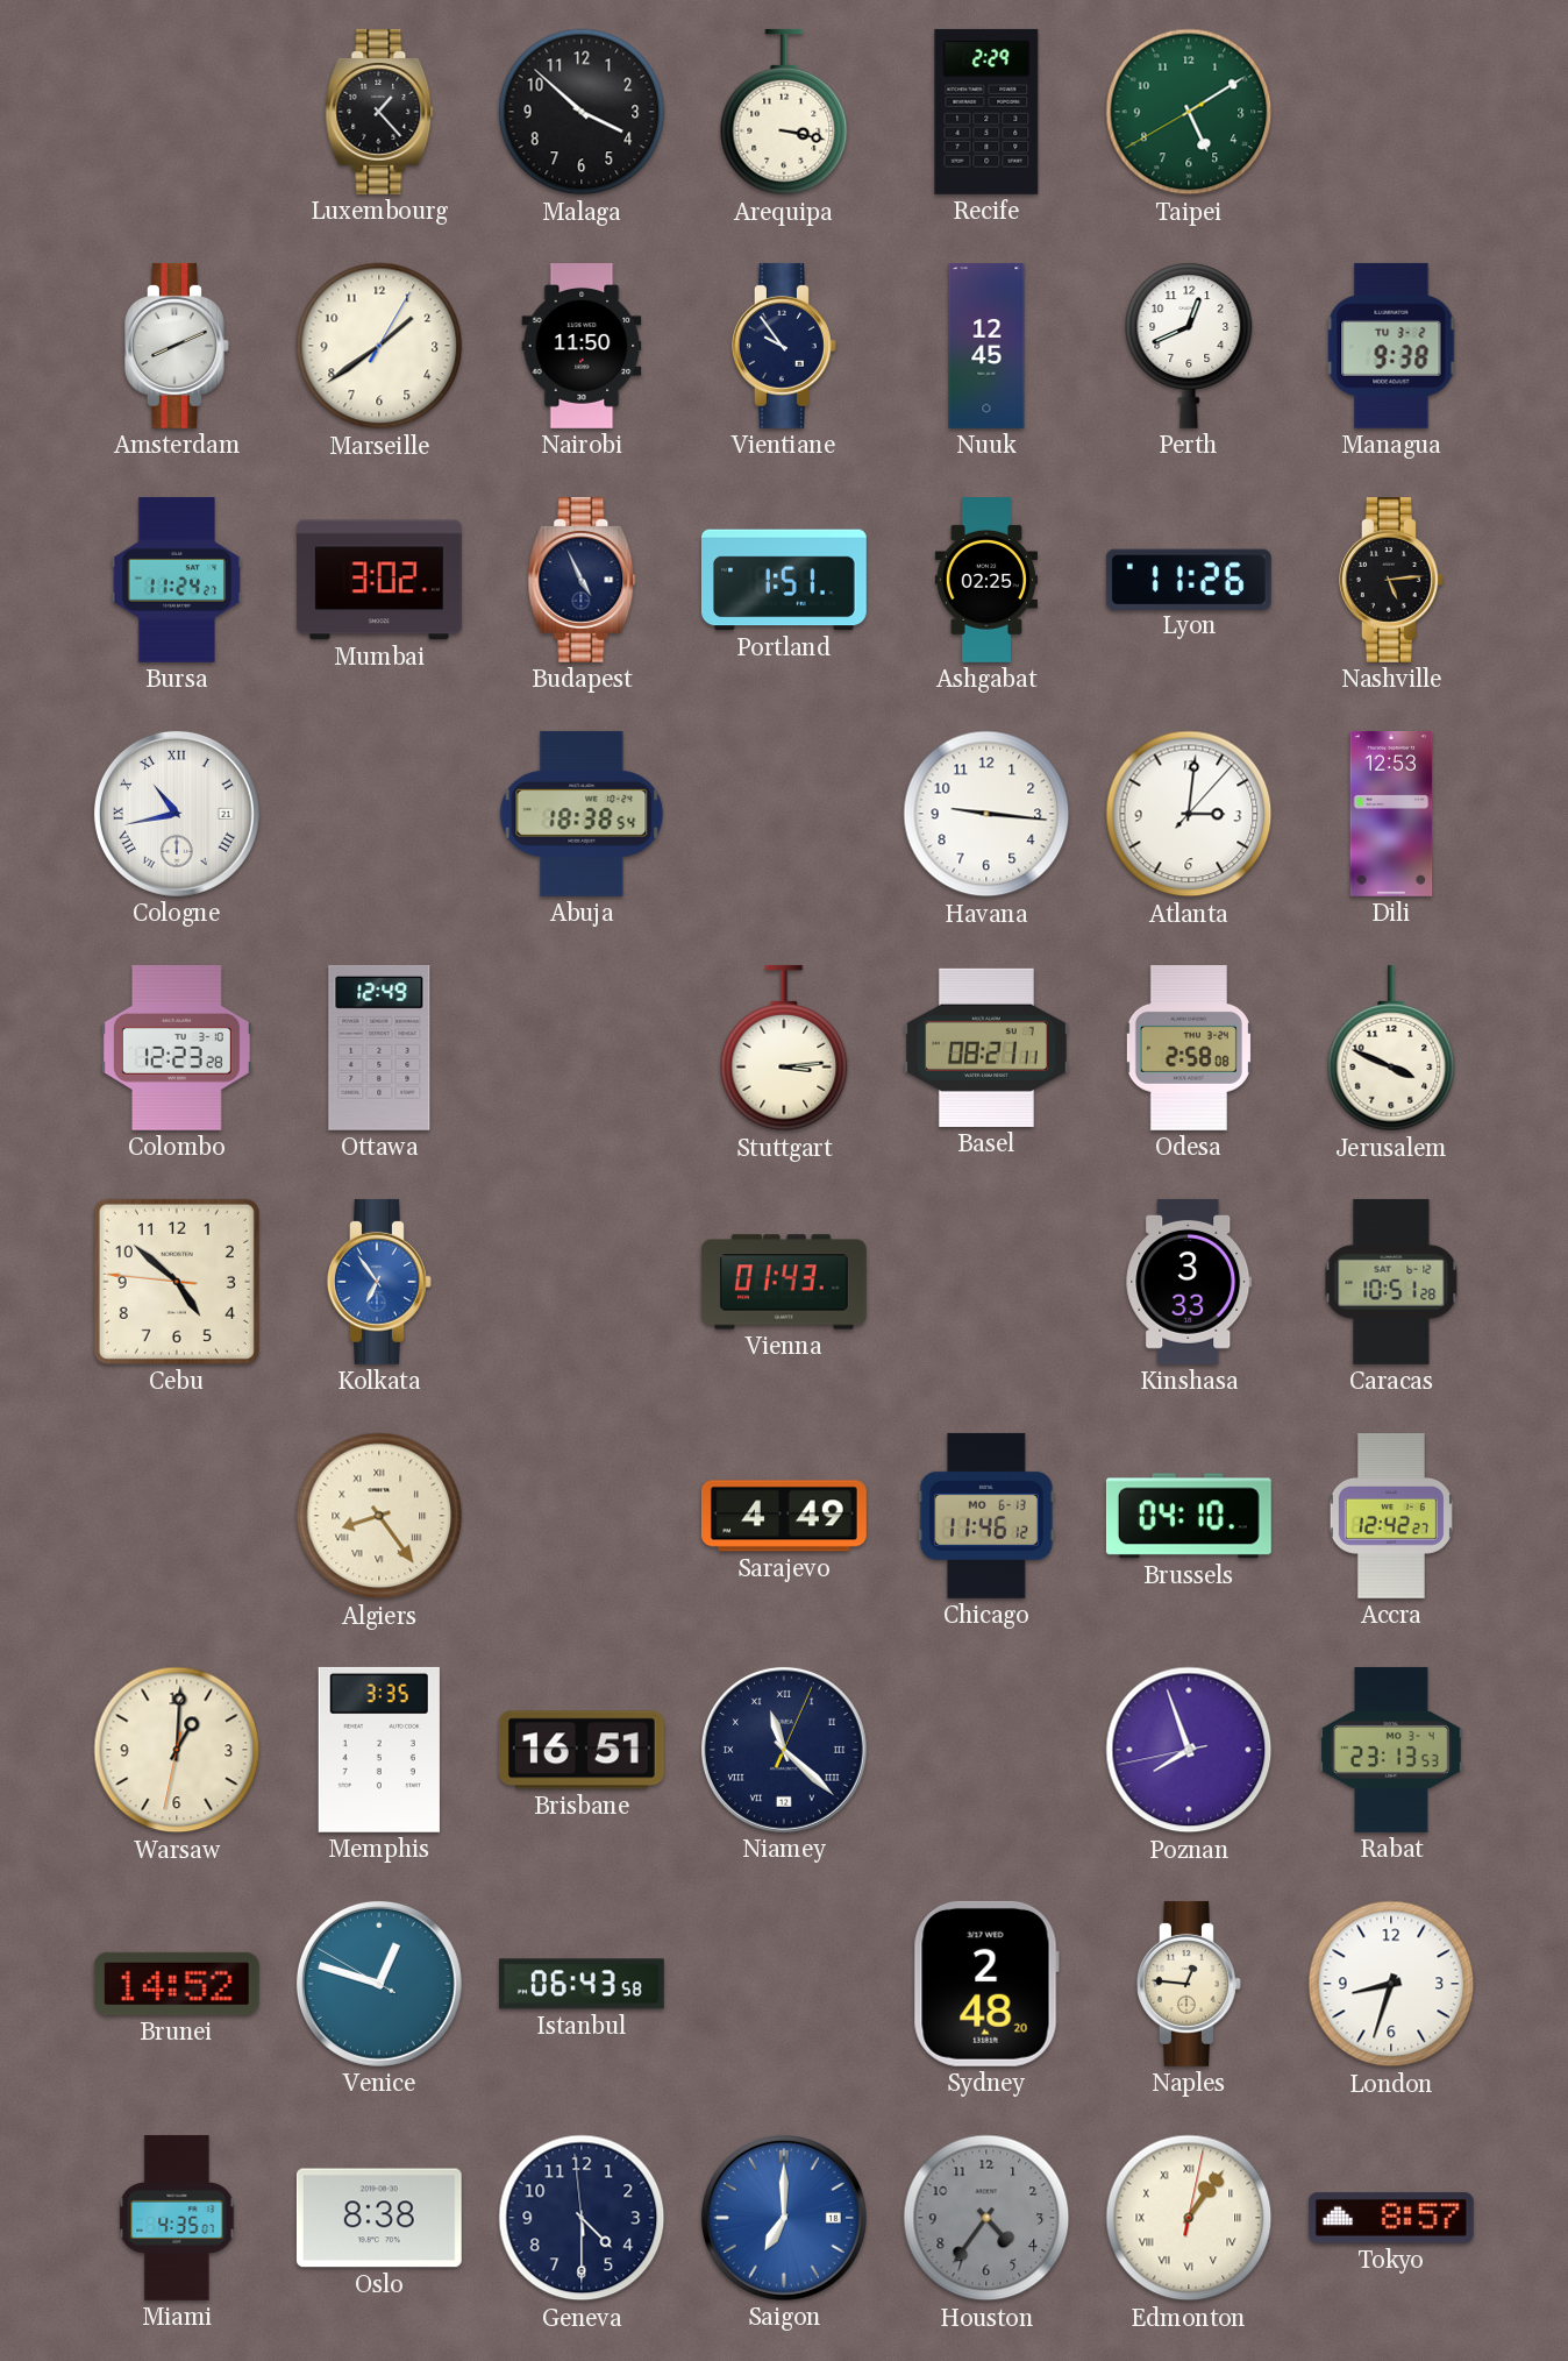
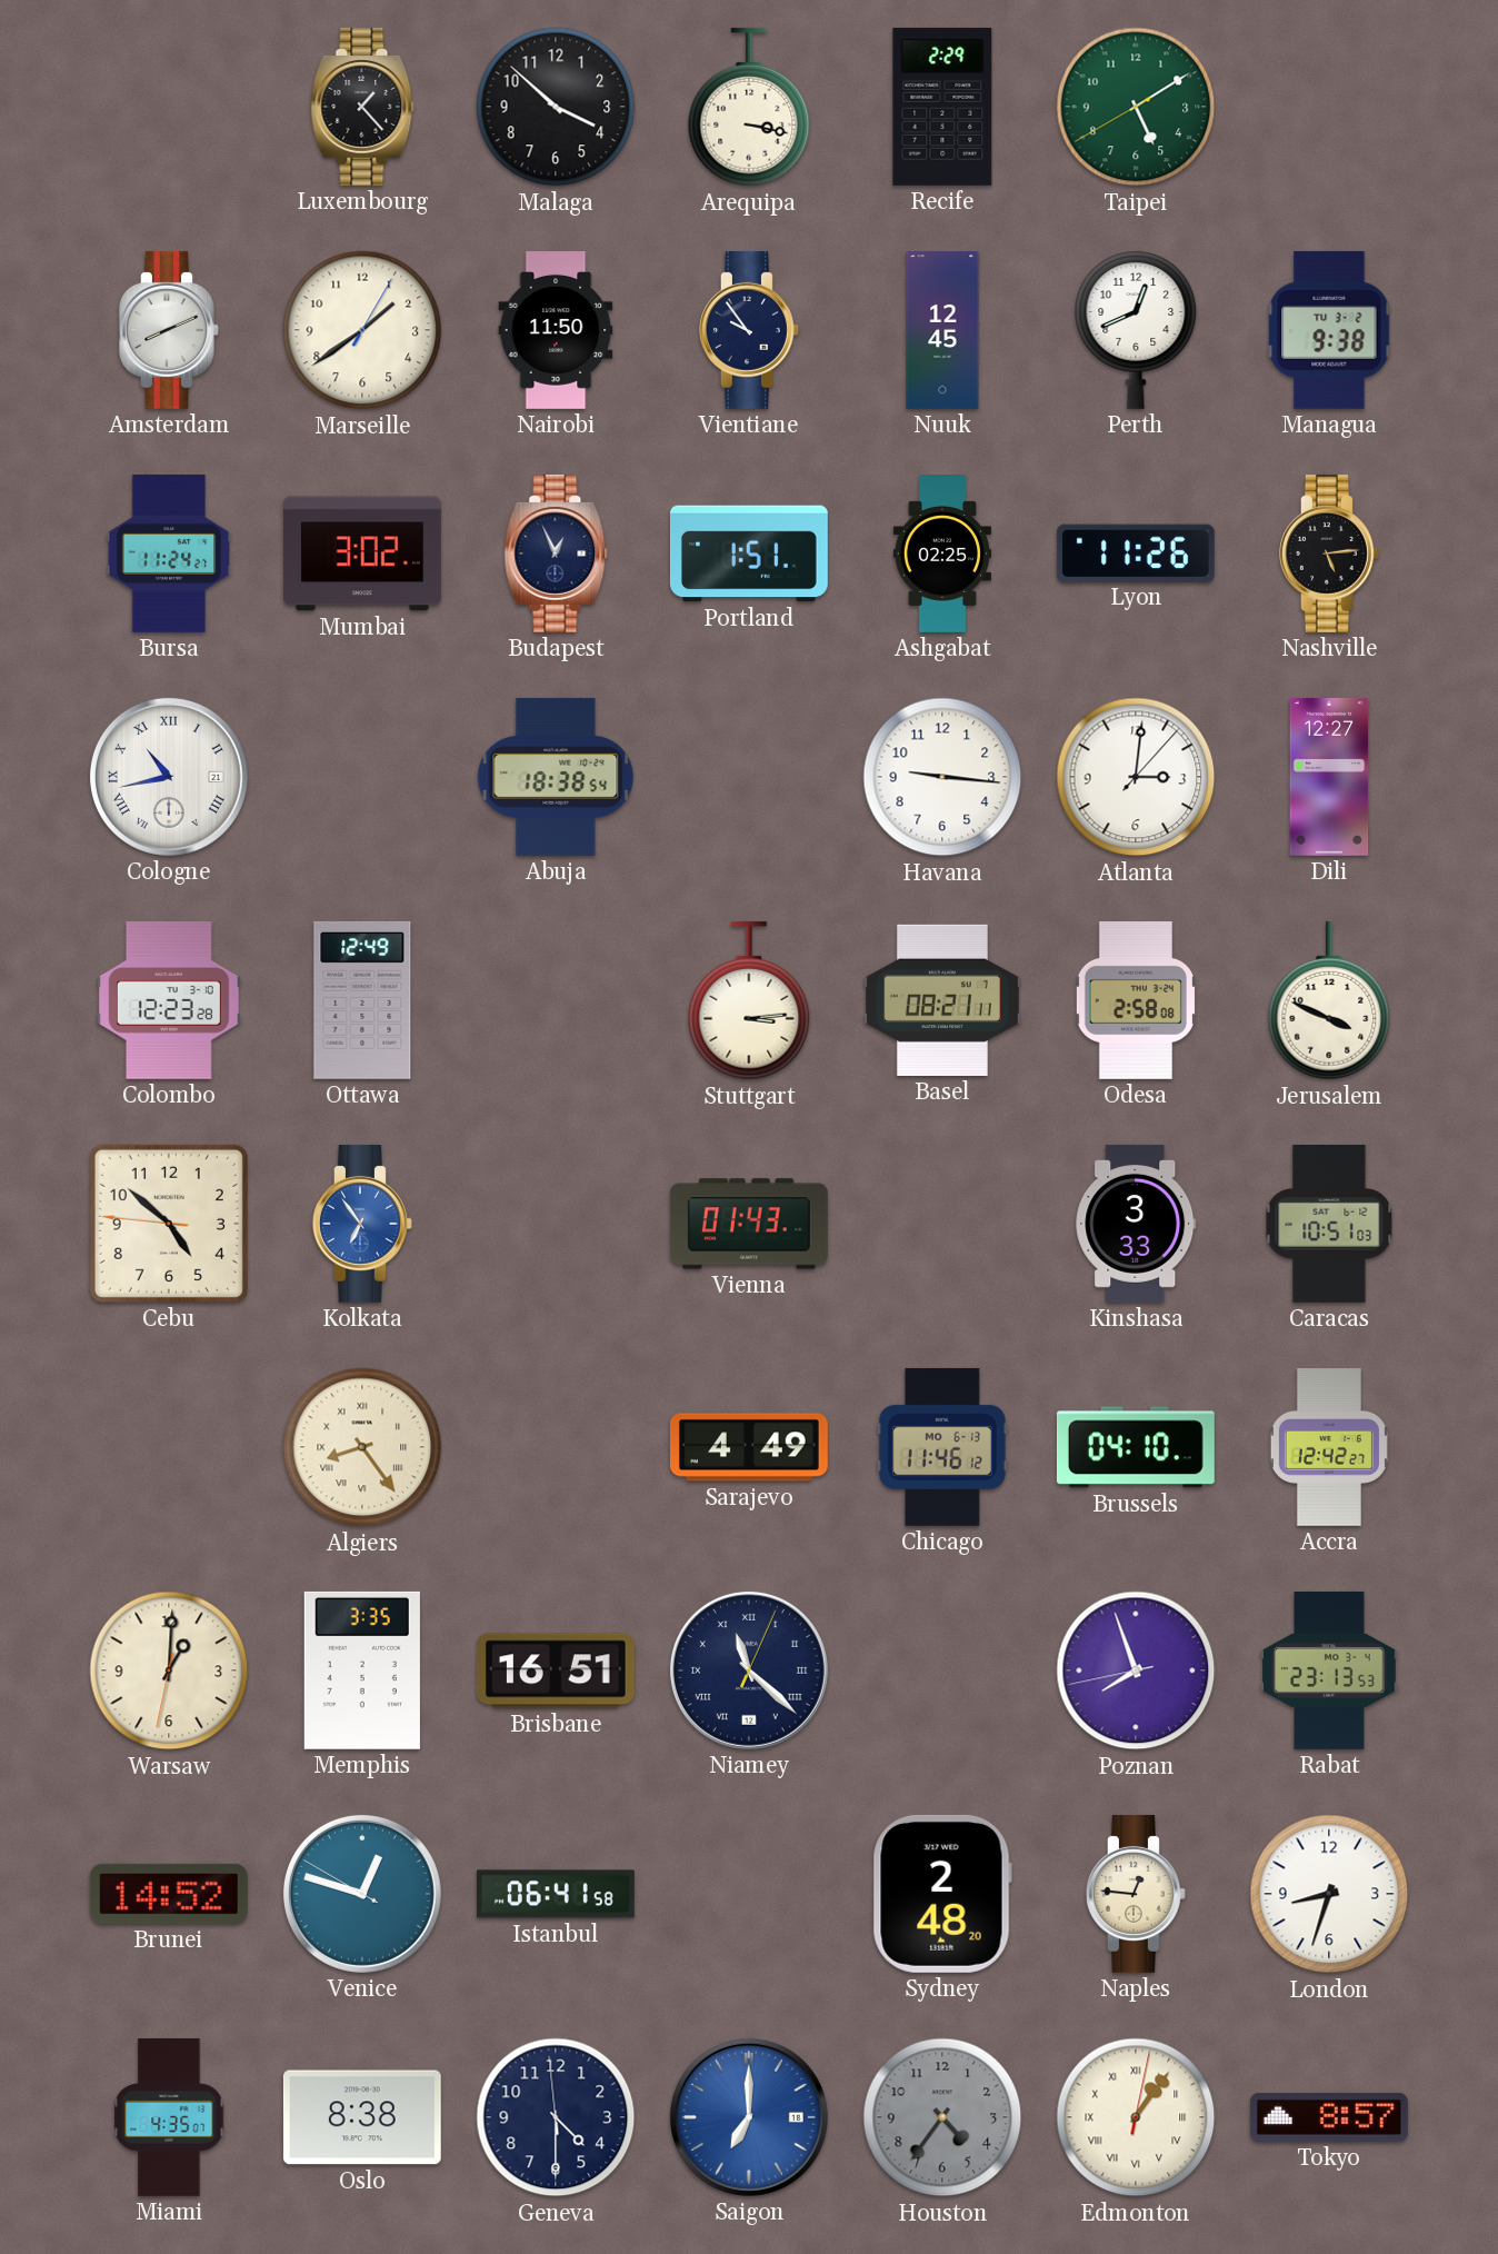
Budapest: 4:56 -> 12:56
Dili: 12:53 -> 12:27
Caracas: 10:51:28 -> 10:51:03
Istanbul: 06:43 -> 06:41
